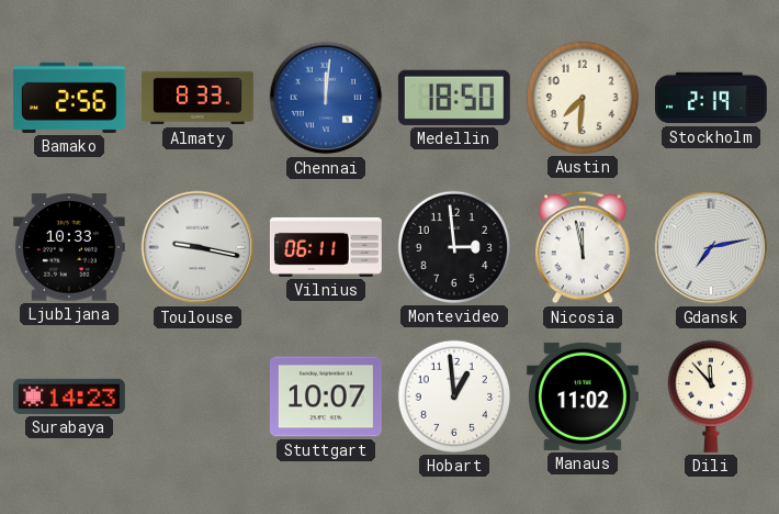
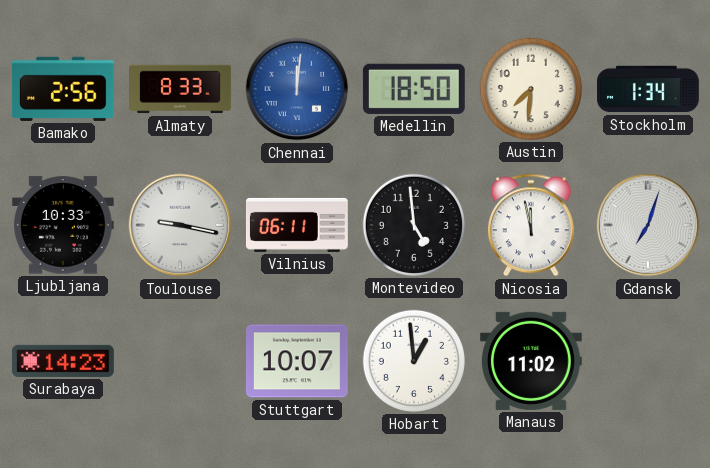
Stockholm: 2:19 -> 1:34
Montevideo: 2:59 -> 4:59
Gdansk: 7:13 -> 7:03
Dili: 11:53 -> none
